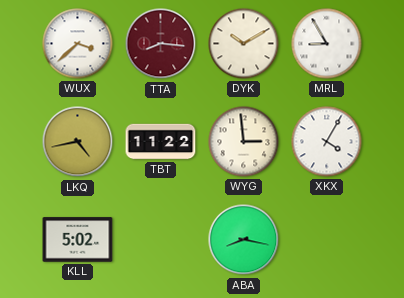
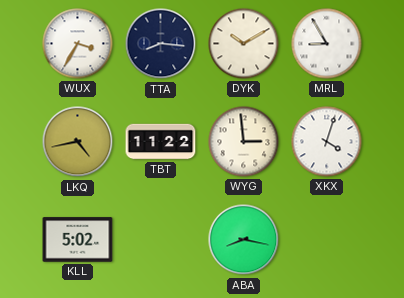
WUX: 3:38 -> 3:35
TTA dial: burgundy -> navy
XKX: 4:05 -> 4:03
